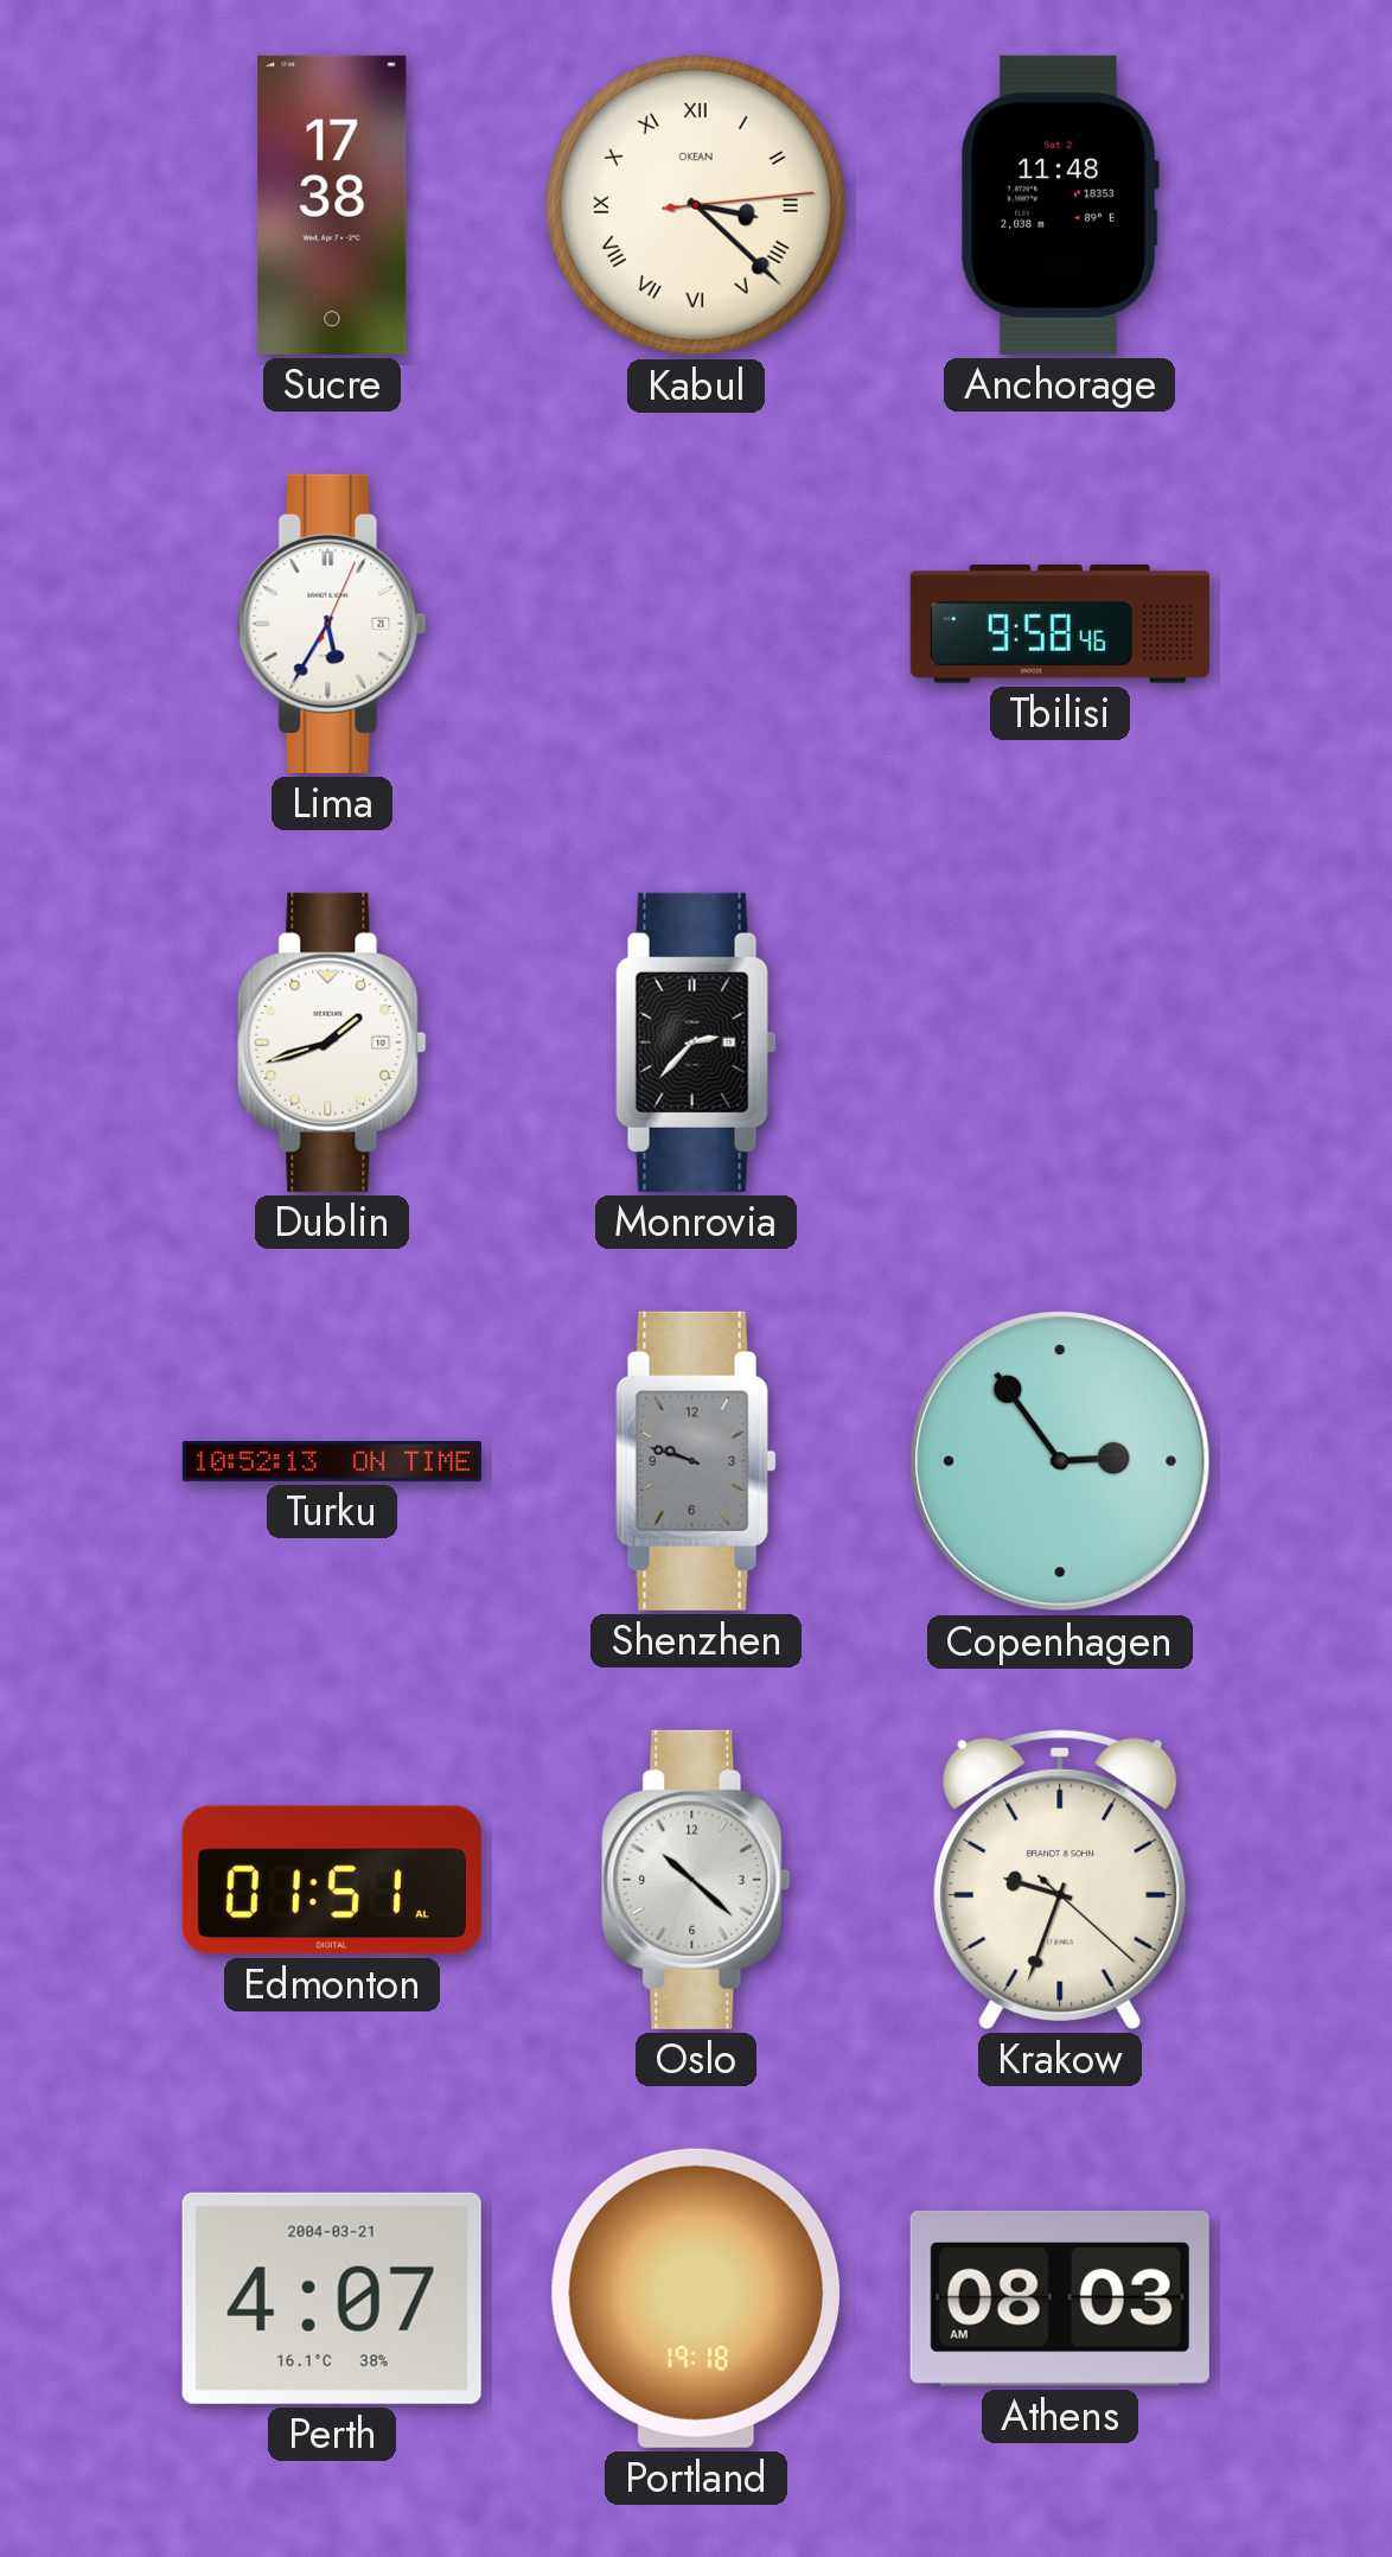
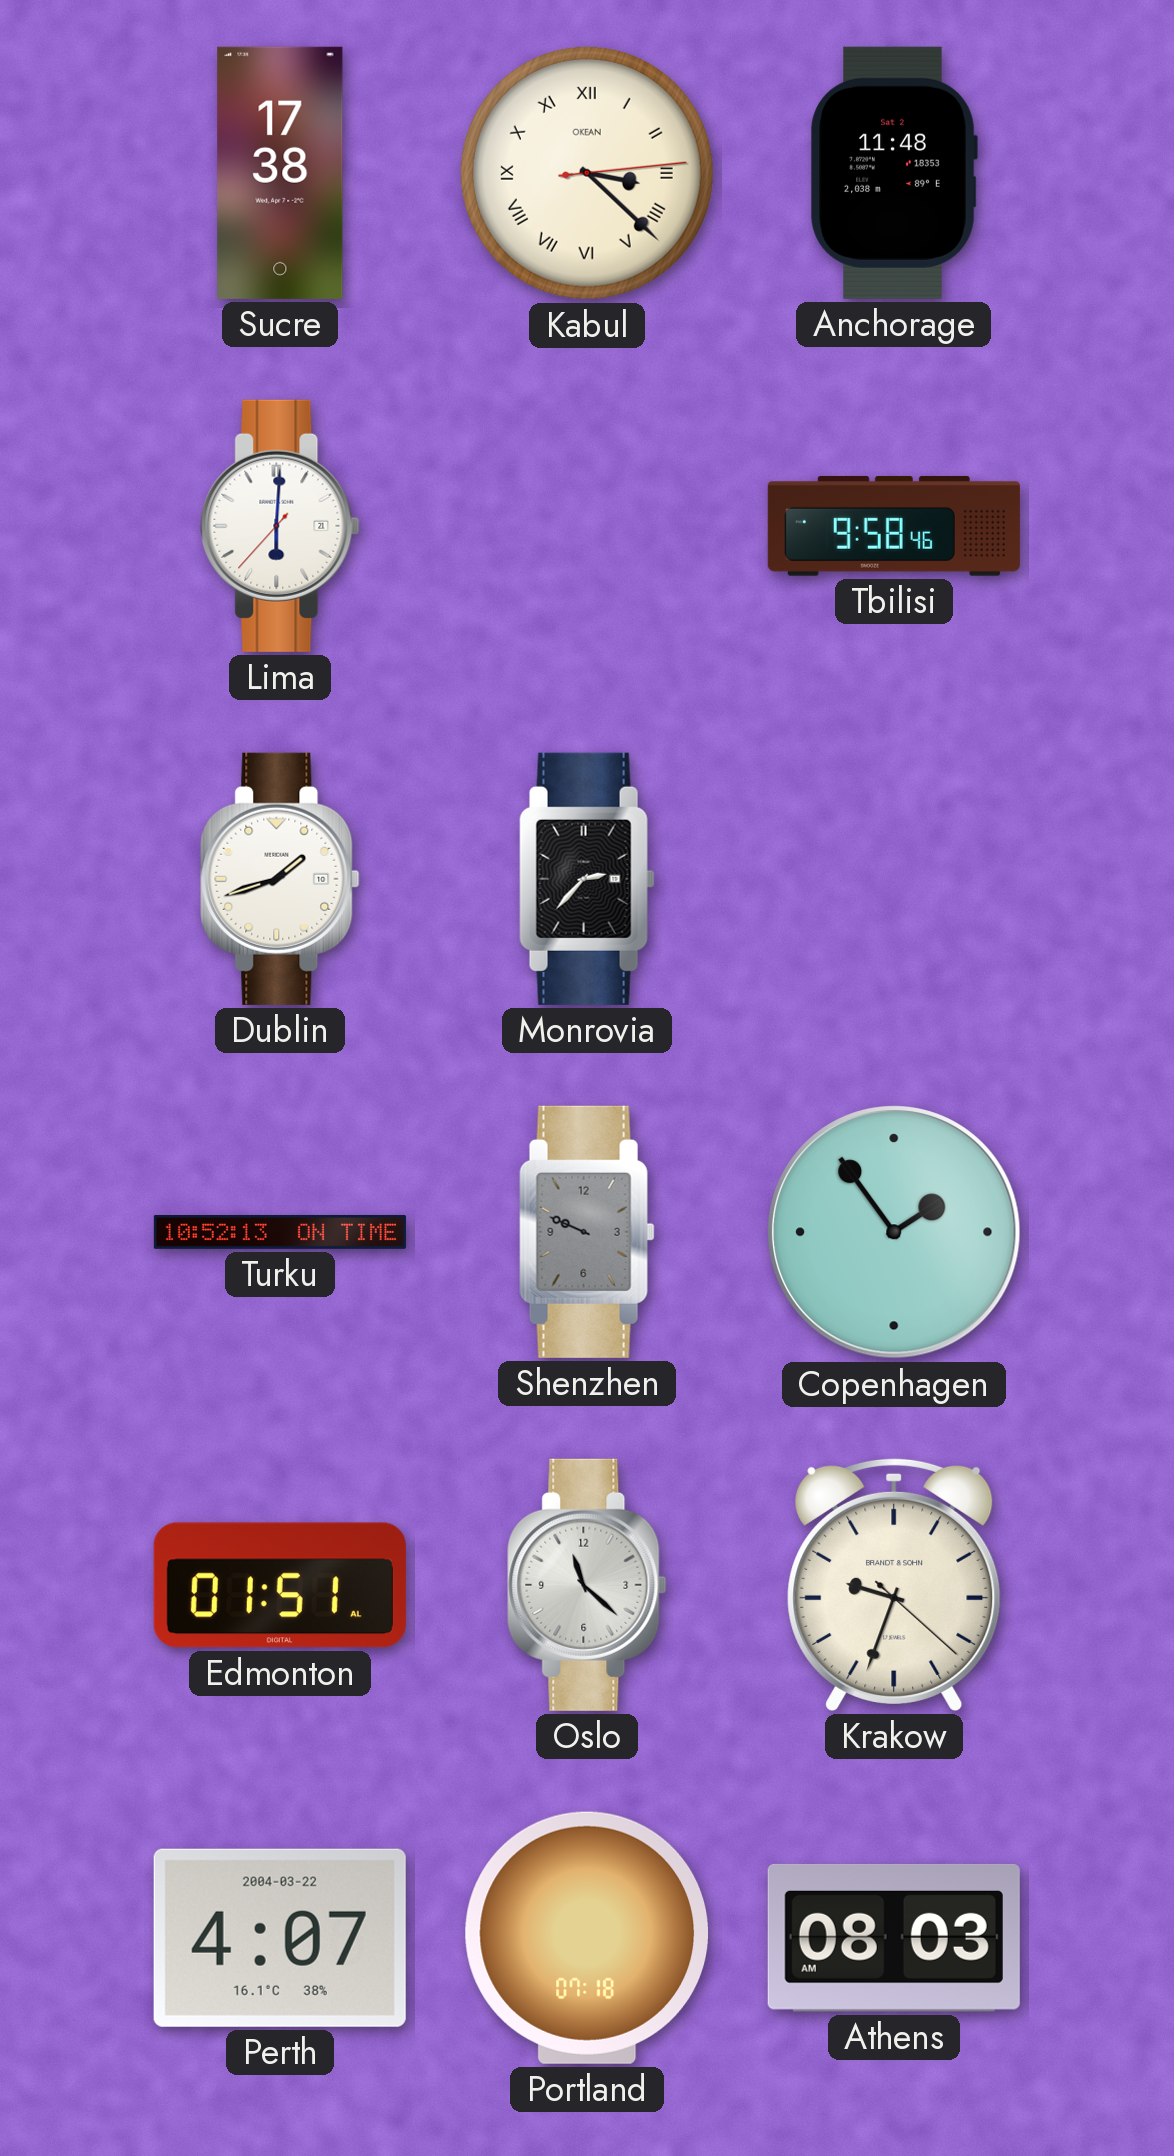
Lima: 5:35 -> 6:00
Shenzhen: 9:48 -> 9:49
Copenhagen: 2:54 -> 1:54
Oslo: 10:22 -> 11:22
Perth date: 2004-03-21 -> 2004-03-22
Portland: 19:18 -> 07:18
